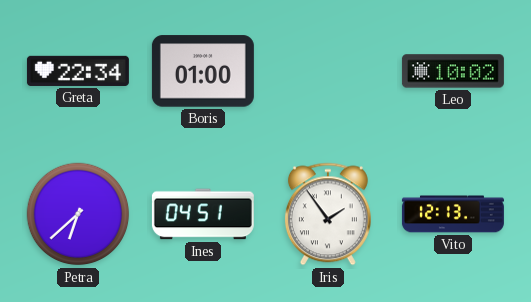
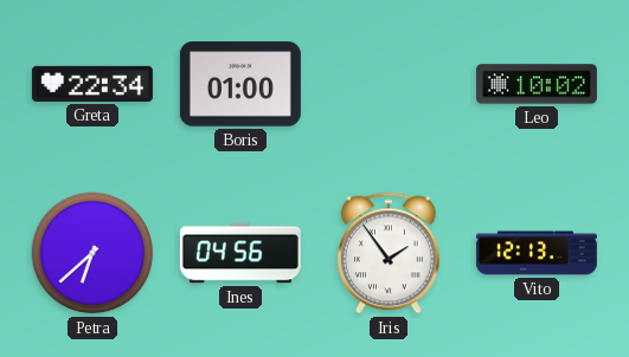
Ines: 04:51 -> 04:56
